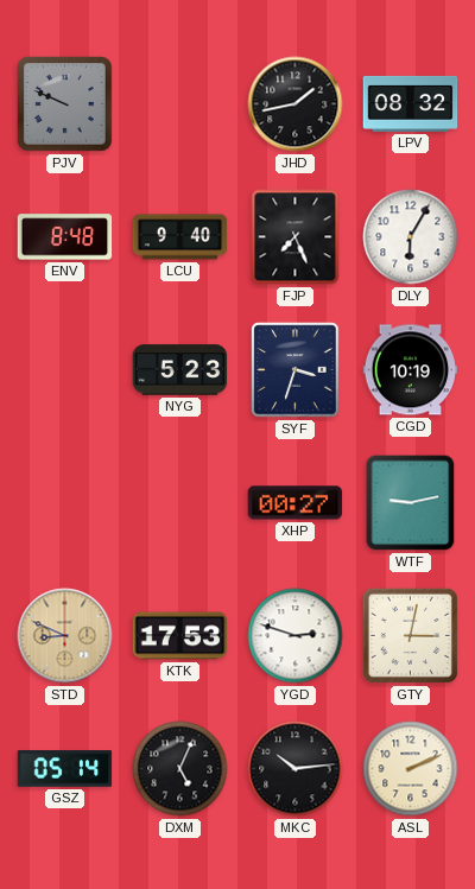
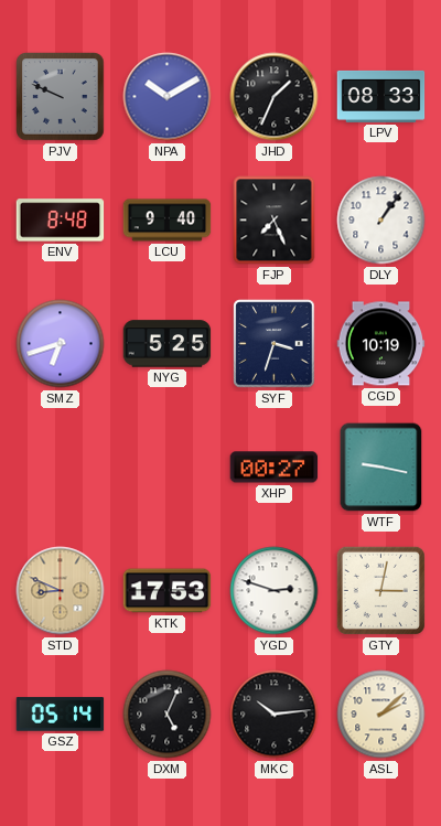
NPA: none -> 10:10
JHD: 1:43 -> 1:34
LPV: 08:32 -> 08:33
DLY: 6:05 -> 1:06
SMZ: none -> 6:42
NYG: 5:23 -> 5:25
WTF: 9:13 -> 9:17
ASL: 2:11 -> 2:08
